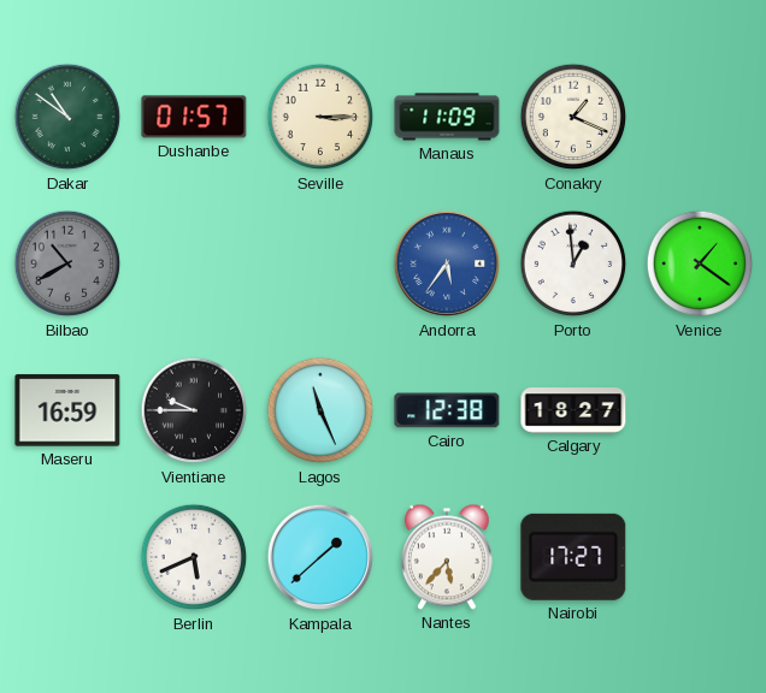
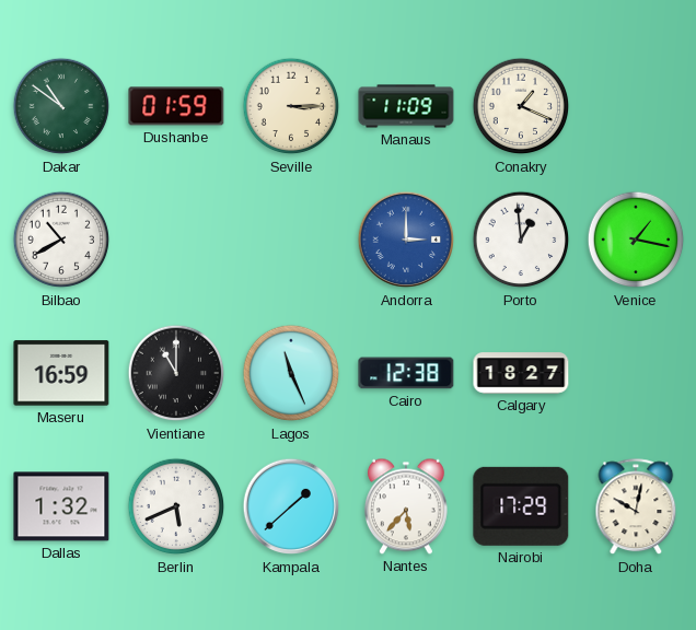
Dushanbe: 01:57 -> 01:59
Bilbao dial: grey -> white
Andorra: 5:36 -> 3:00
Venice: 1:21 -> 1:17
Vientiane: 9:45 -> 11:00
Dallas: none -> 1:32
Nairobi: 17:27 -> 17:29
Doha: none -> 10:02
